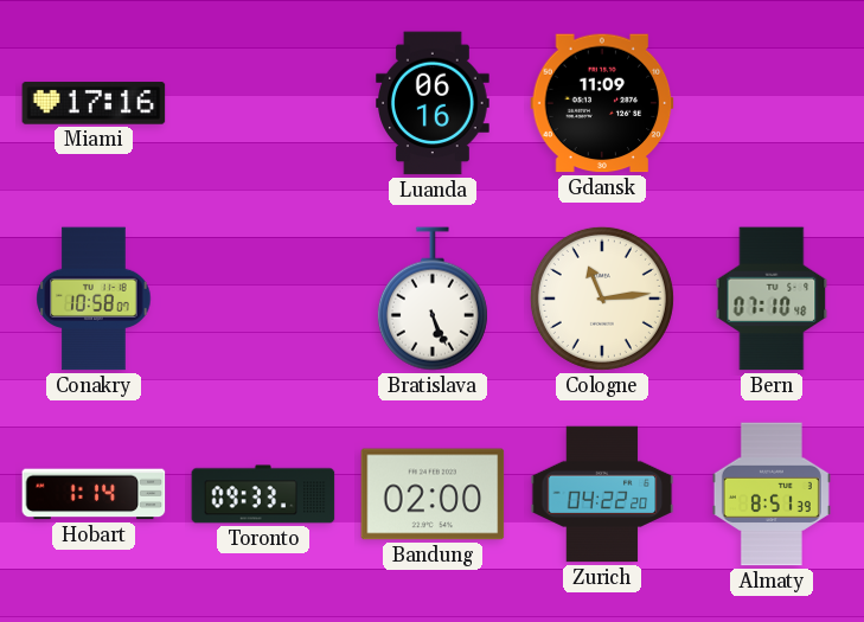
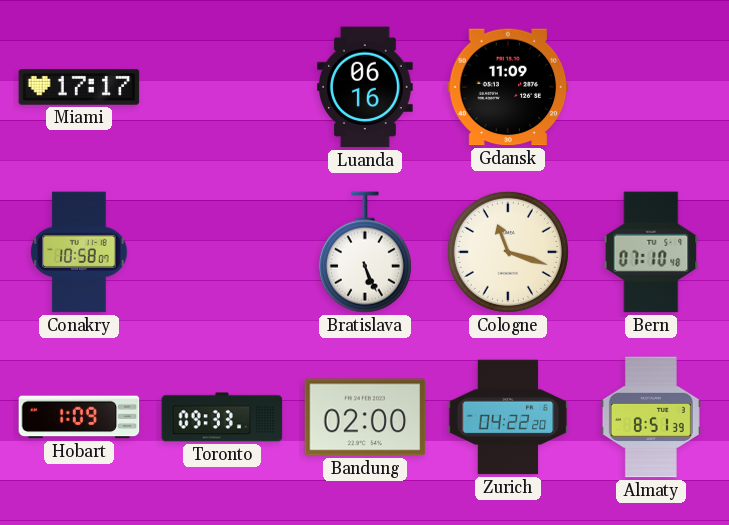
Miami: 17:16 -> 17:17
Cologne: 11:14 -> 11:18
Hobart: 1:14 -> 1:09
